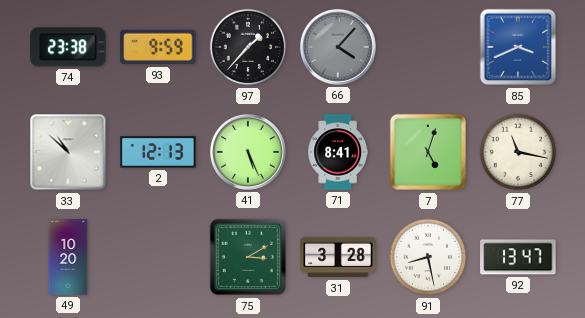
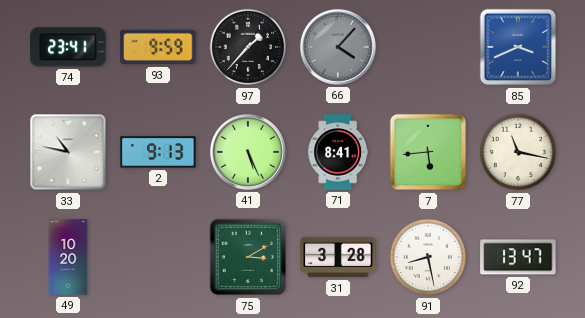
74: 23:38 -> 23:41
33: 10:52 -> 10:47
2: 12:13 -> 9:13
7: 5:03 -> 5:44
